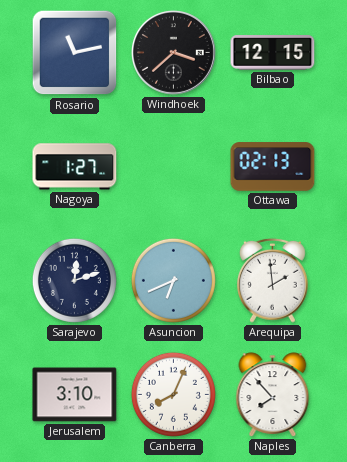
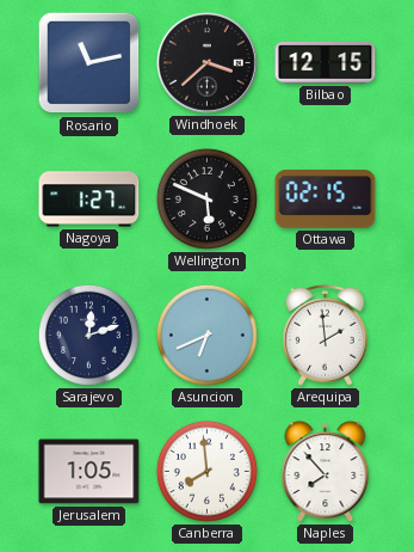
Wellington: none -> 5:49
Ottawa: 02:13 -> 02:15
Jerusalem: 3:10 -> 1:05
Canberra: 8:04 -> 7:59
